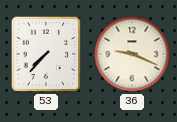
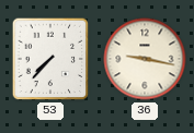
36: 9:19 -> 9:17
